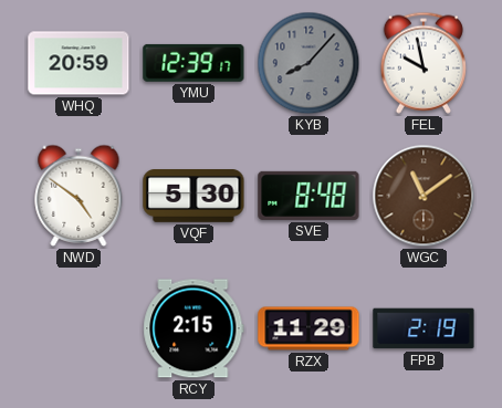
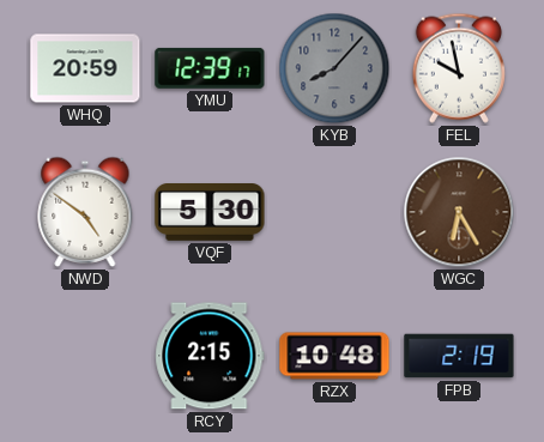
SVE: 8:48 -> none
WGC: 11:09 -> 6:25
RZX: 11:29 -> 10:48
